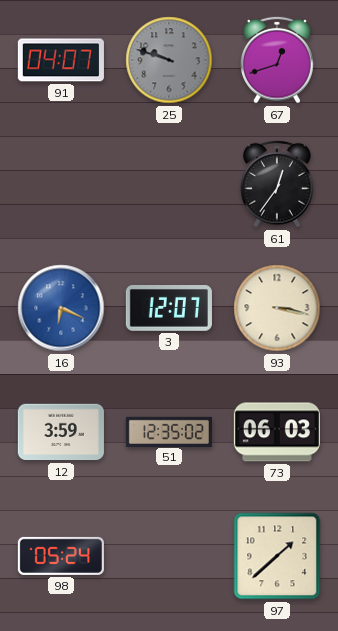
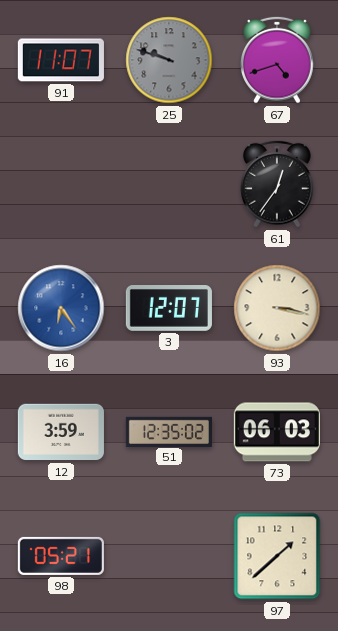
91: 04:07 -> 11:07
67: 12:42 -> 4:42
16: 6:19 -> 6:24
98: 05:24 -> 05:21
